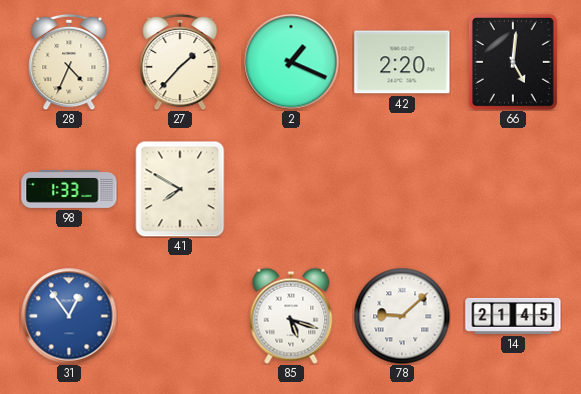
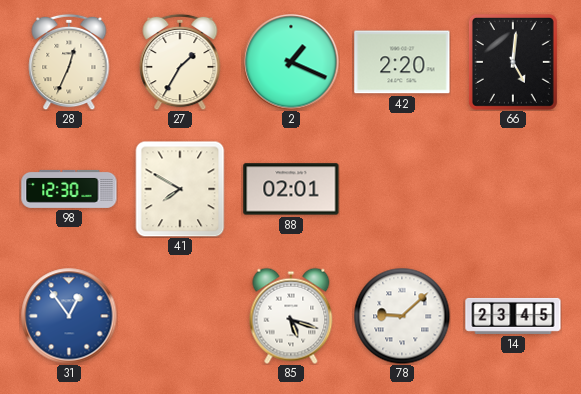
28: 4:34 -> 12:34
27: 1:37 -> 1:35
98: 1:33 -> 12:30
88: none -> 02:01
14: 21:45 -> 23:45
